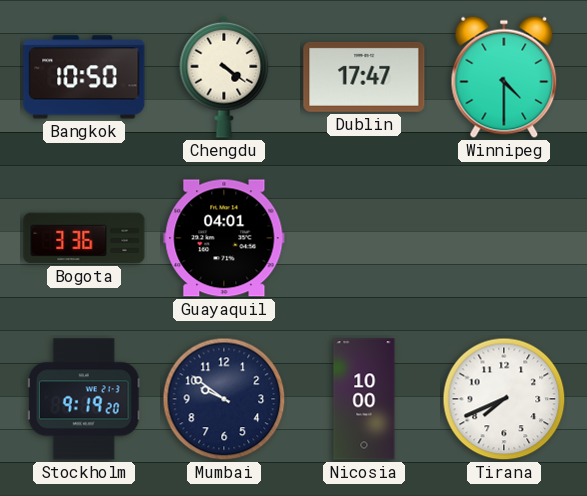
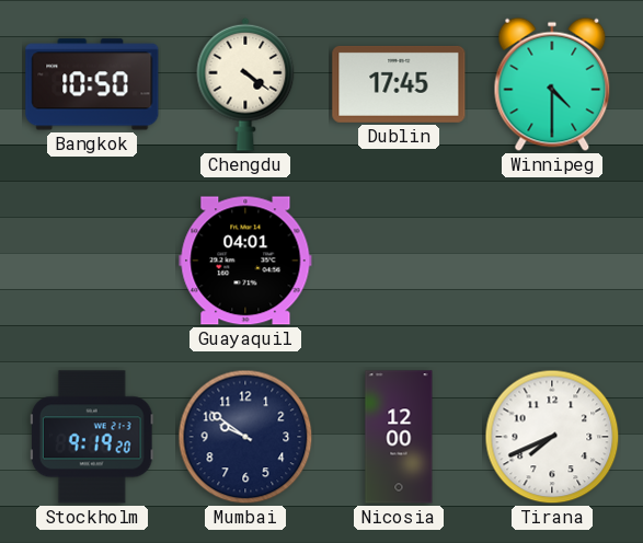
Dublin: 17:47 -> 17:45
Bogota: 3:36 -> none
Nicosia: 10:00 -> 12:00
